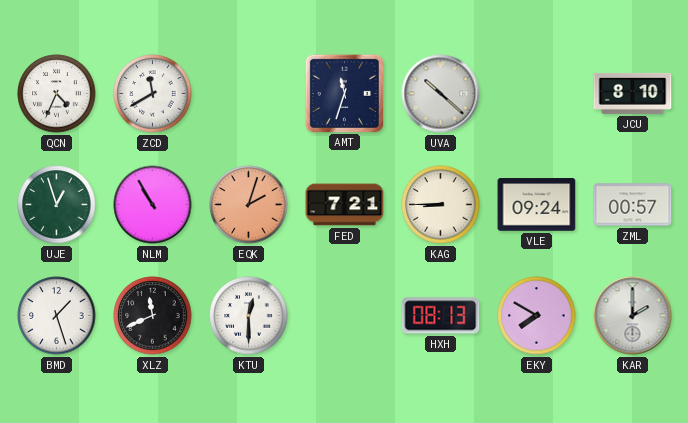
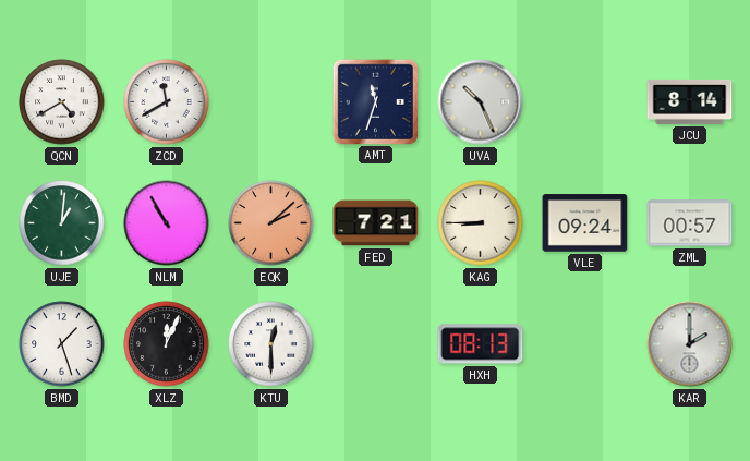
QCN: 4:34 -> 4:40
UVA: 10:22 -> 10:26
JCU: 8:10 -> 8:14
UJE: 12:57 -> 1:01
EQK: 2:03 -> 2:08
XLZ: 11:41 -> 12:04
EKY: 7:50 -> none
